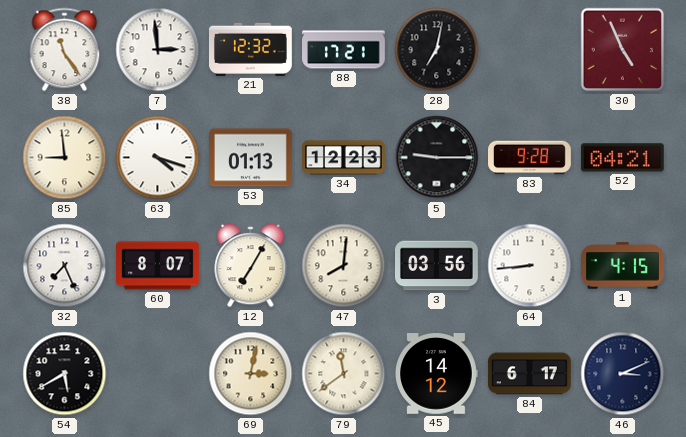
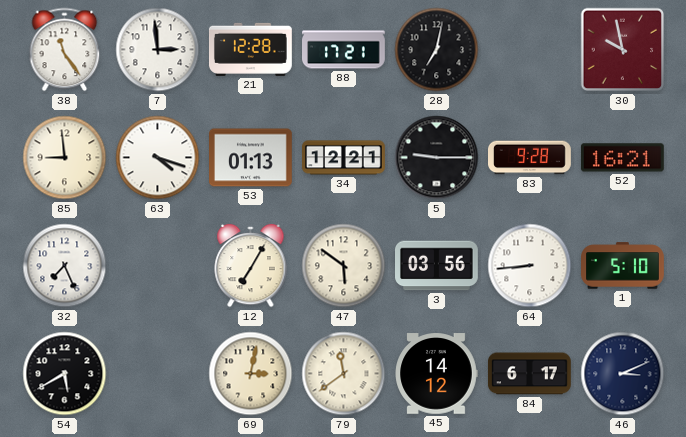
21: 12:32 -> 12:28
30: 4:56 -> 9:58
34: 12:23 -> 12:21
52: 04:21 -> 16:21
60: 8:07 -> none
47: 8:01 -> 5:51
1: 4:15 -> 5:10
